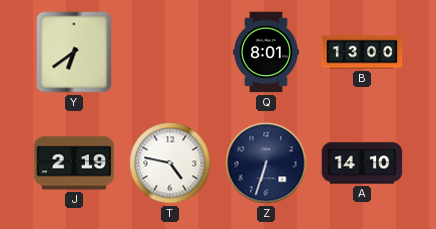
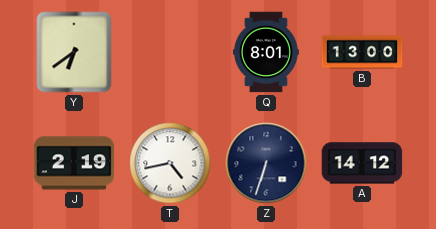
T: 4:47 -> 4:43
A: 14:10 -> 14:12
